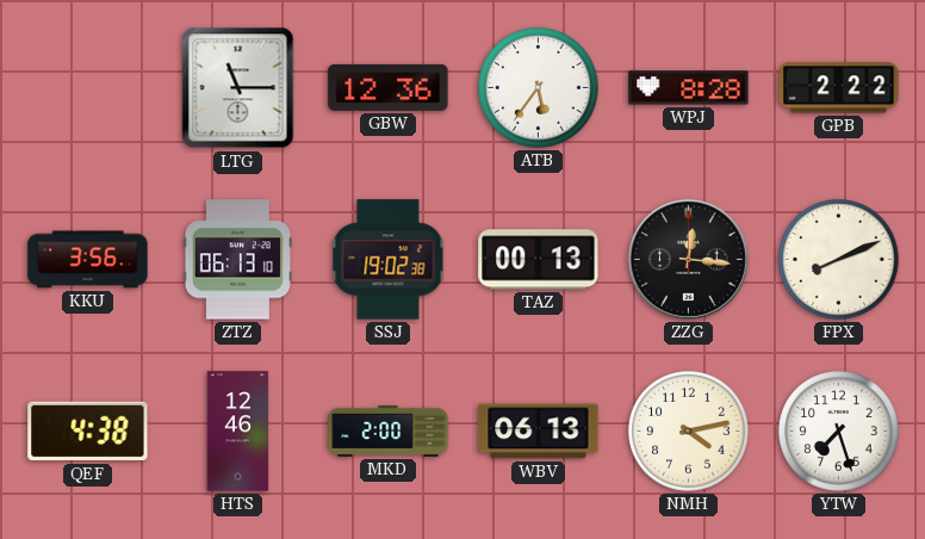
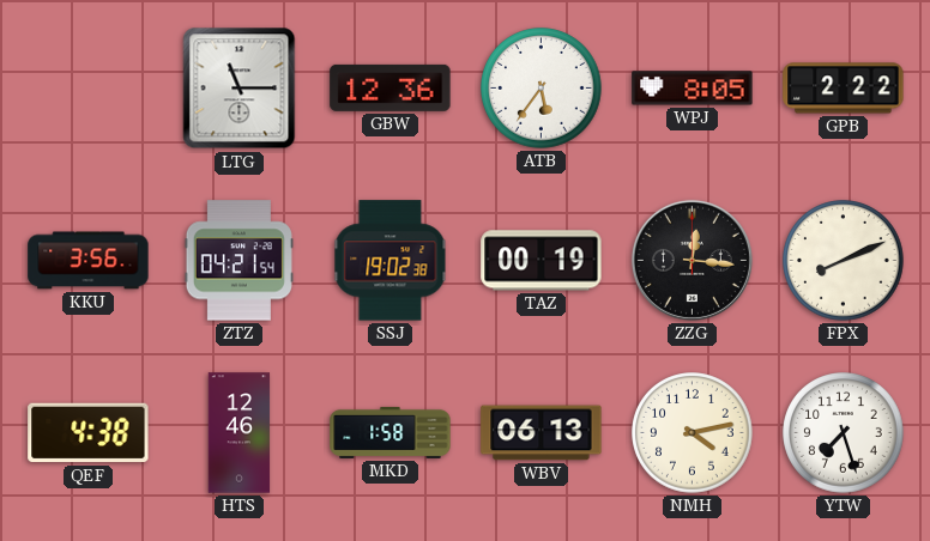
WPJ: 8:28 -> 8:05
ZTZ: 06:13 -> 04:21
TAZ: 00:13 -> 00:19
MKD: 2:00 -> 1:58
